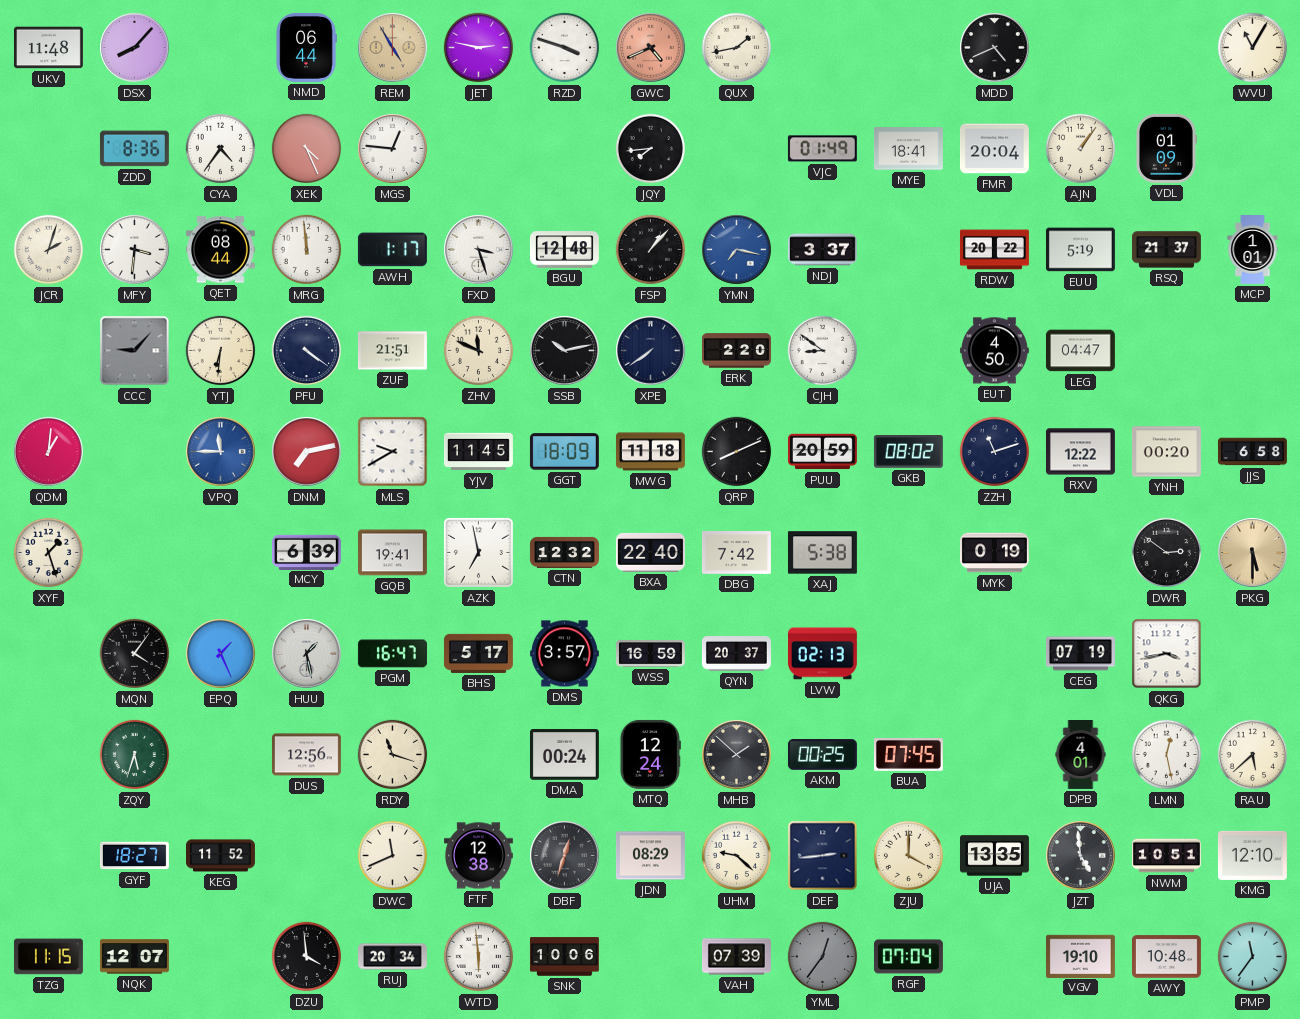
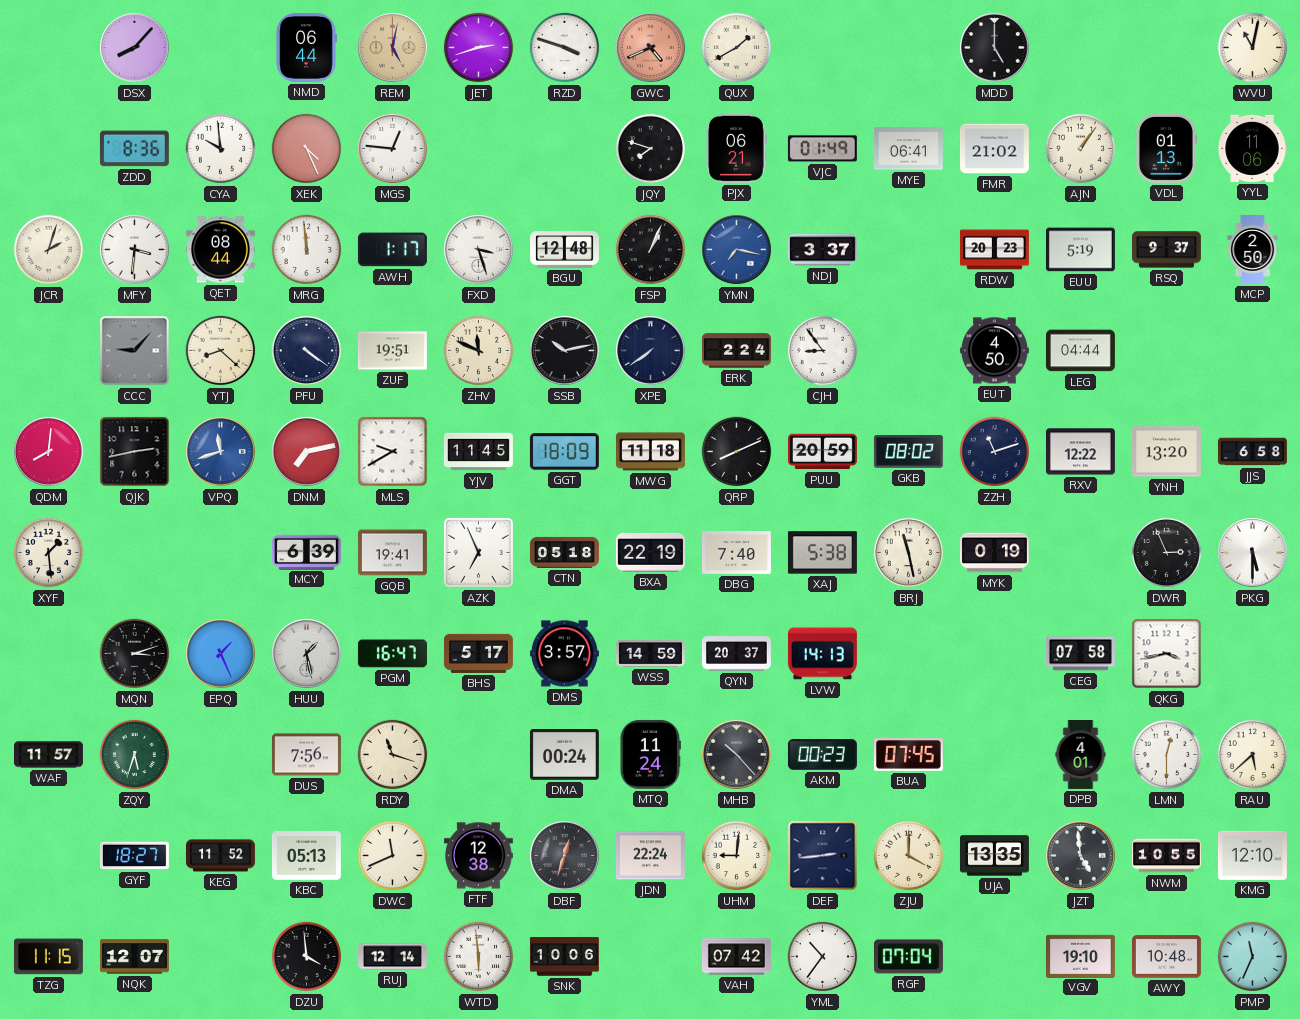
UKV: 11:48 -> none
REM: 4:55 -> 5:02
JET: 2:47 -> 2:42
QUX: 1:43 -> 1:40
MDD: 4:41 -> 5:00
WVU: 11:05 -> 11:02
CYA: 4:36 -> 9:59
JQY: 7:44 -> 7:48
PJX: none -> 06:21
MYE: 18:41 -> 06:41
FMR: 20:04 -> 21:02
VDL: 01:09 -> 01:13
YYL: none -> 11:06
FSP: 1:07 -> 1:04
RDW: 20:22 -> 20:23
RSQ: 21:37 -> 9:37
MCP: 1:01 -> 2:50
YTJ: 6:31 -> 8:22
ZUF: 21:51 -> 19:51
ERK: 2:20 -> 2:24
CJH: 8:51 -> 8:54
LEG: 04:47 -> 04:44
QDM: 1:01 -> 8:01
QJK: none -> 2:43
VPQ: 11:45 -> 11:42
YNH: 00:20 -> 13:20
XYF: 1:27 -> 1:29
AZK: 6:58 -> 6:56
CTN: 12:32 -> 05:18
BXA: 22:40 -> 22:19
DBG: 7:42 -> 7:40
BRJ: none -> 11:28
DWR: 2:51 -> 2:56
PKG dial: champagne -> white
MQN: 4:06 -> 3:12
WSS: 16:59 -> 14:59
LVW: 02:13 -> 14:13
CEG: 07:19 -> 07:58
WAF: none -> 11:57
DUS: 12:56 -> 7:56
MTQ: 12:24 -> 11:24
MHB: 1:52 -> 10:23
AKM: 00:25 -> 00:23
LMN: 12:28 -> 12:30
KBC: none -> 05:13
JDN: 08:29 -> 22:24
UHM: 9:22 -> 9:01
NWM: 10:51 -> 10:55
RUJ: 20:34 -> 12:14
VAH: 07:39 -> 07:42
YML: 12:36 -> 10:36
YML dial: grey -> white
PMP: 11:36 -> 11:34
